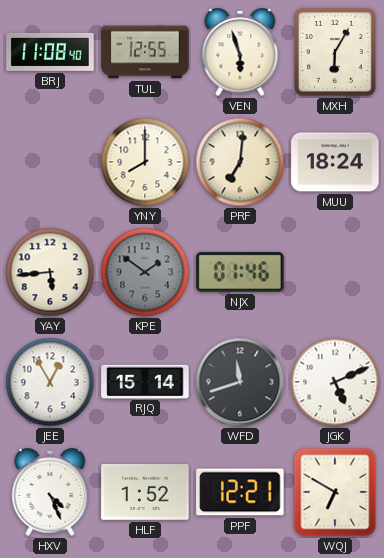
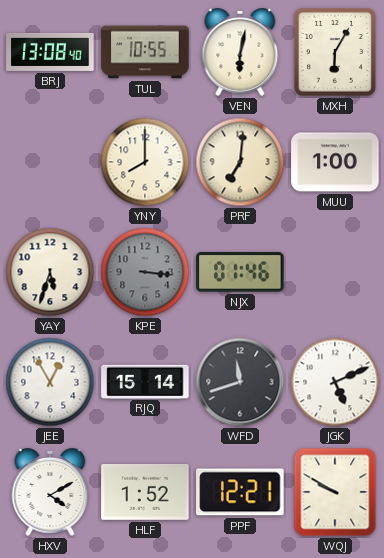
BRJ: 11:08 -> 13:08
TUL: 12:55 -> 10:55
VEN: 5:57 -> 6:02
MUU: 18:24 -> 1:00
YAY: 5:44 -> 5:33
KPE: 1:51 -> 3:16
HXV: 4:26 -> 4:10
WQJ: 6:50 -> 9:50
